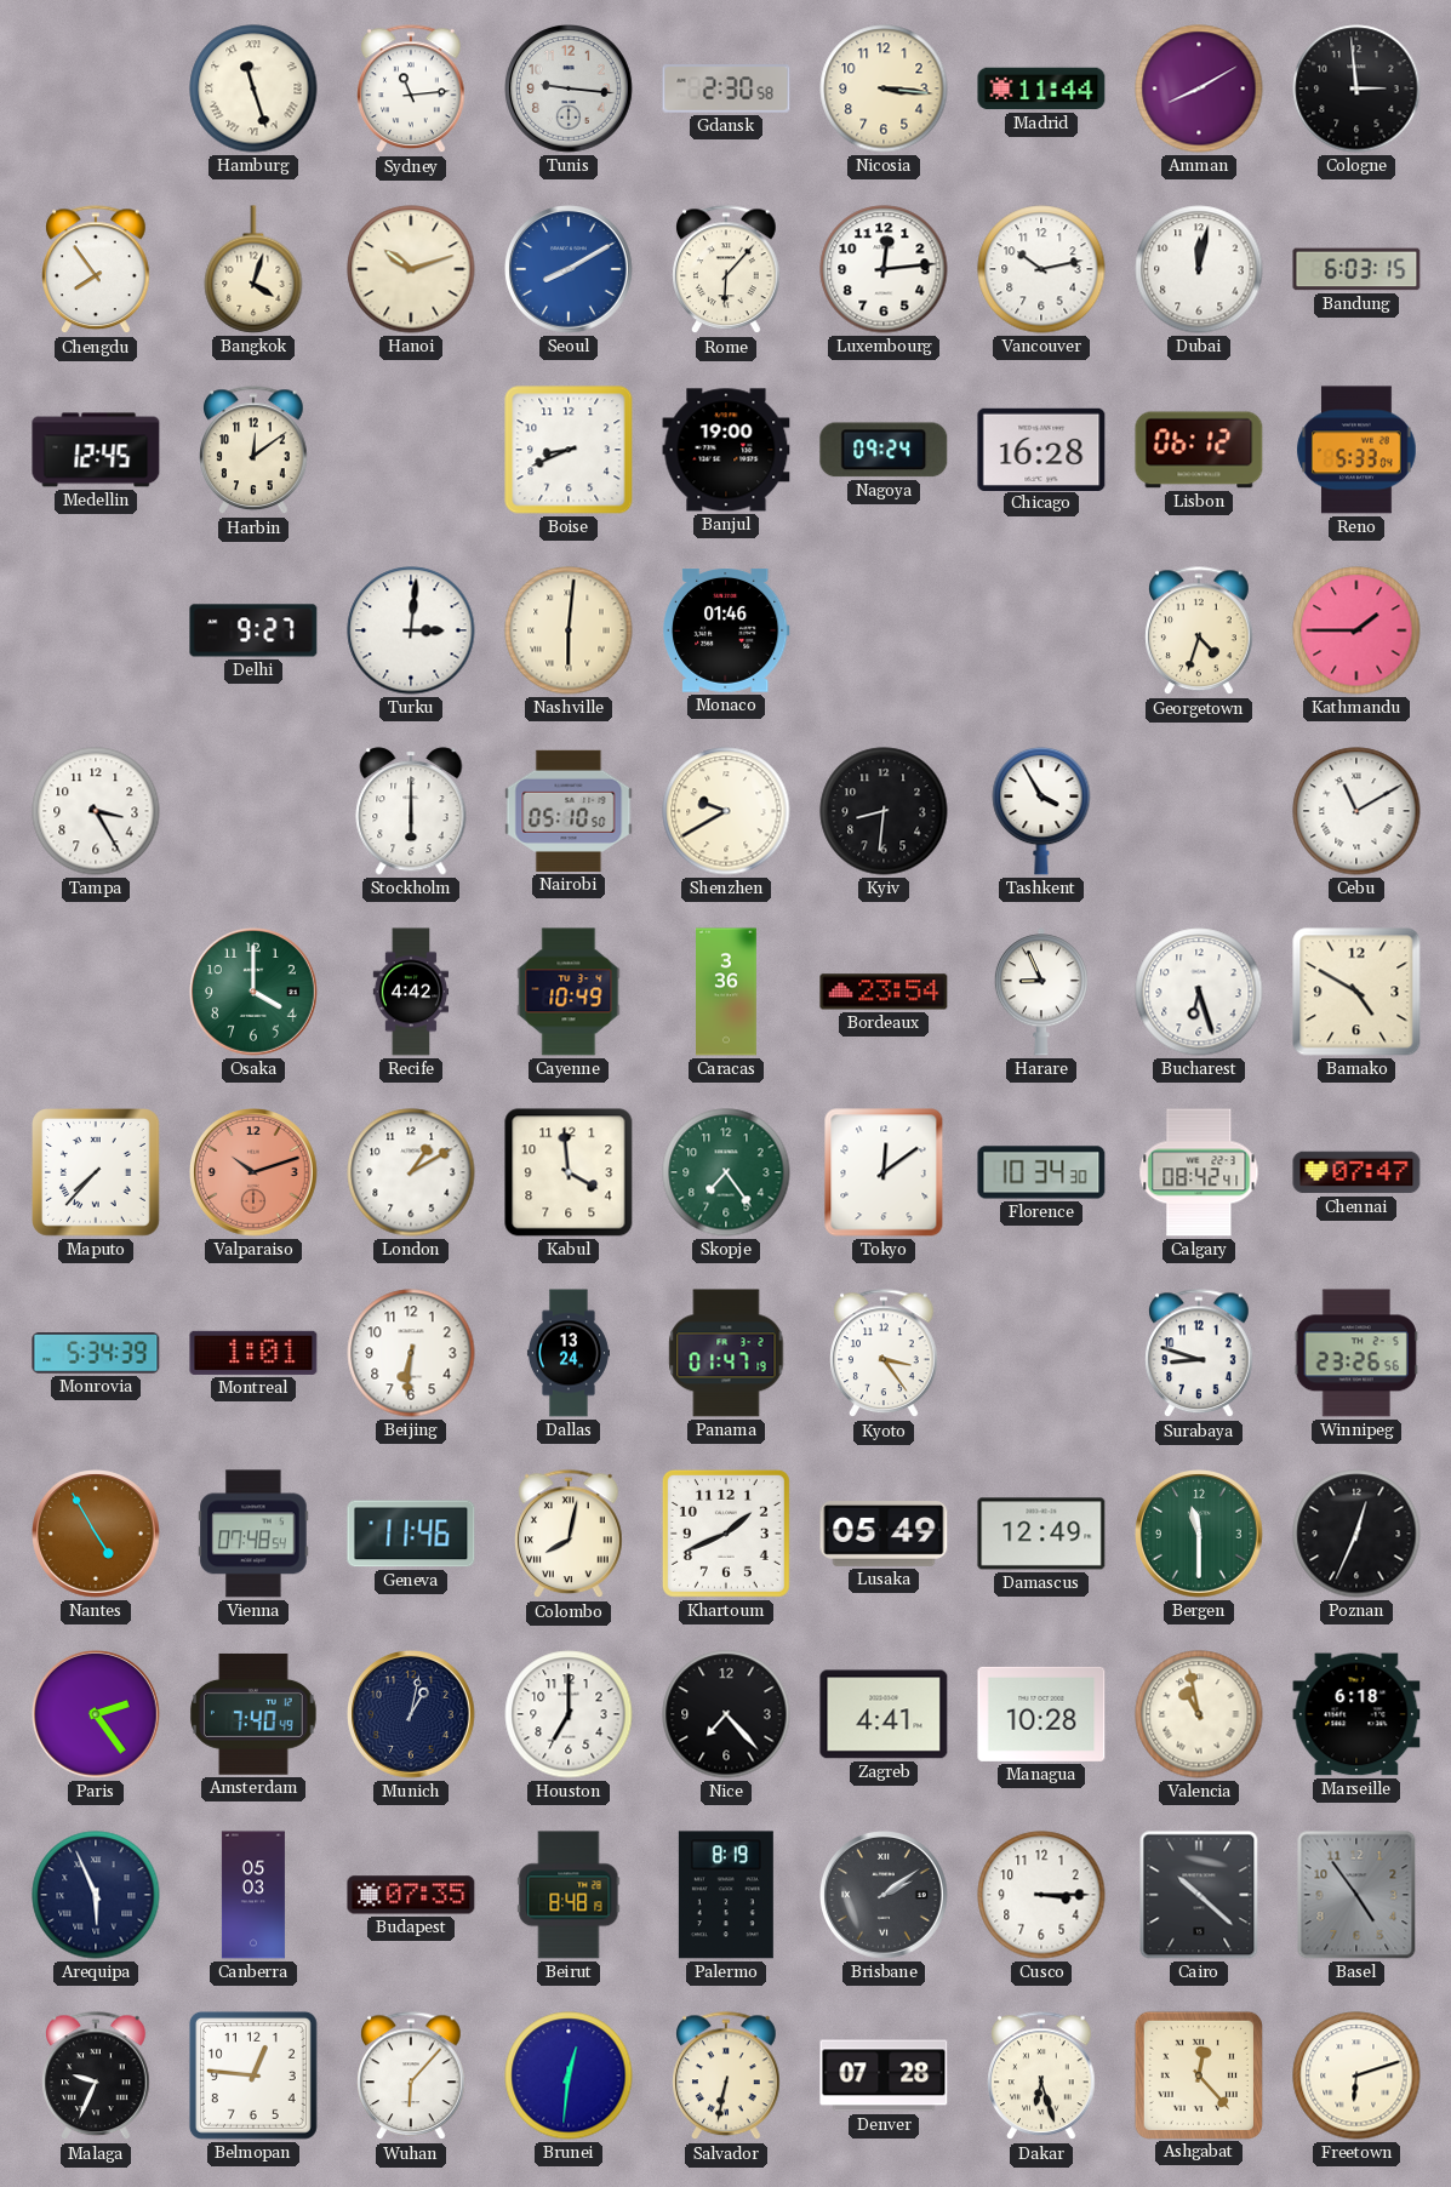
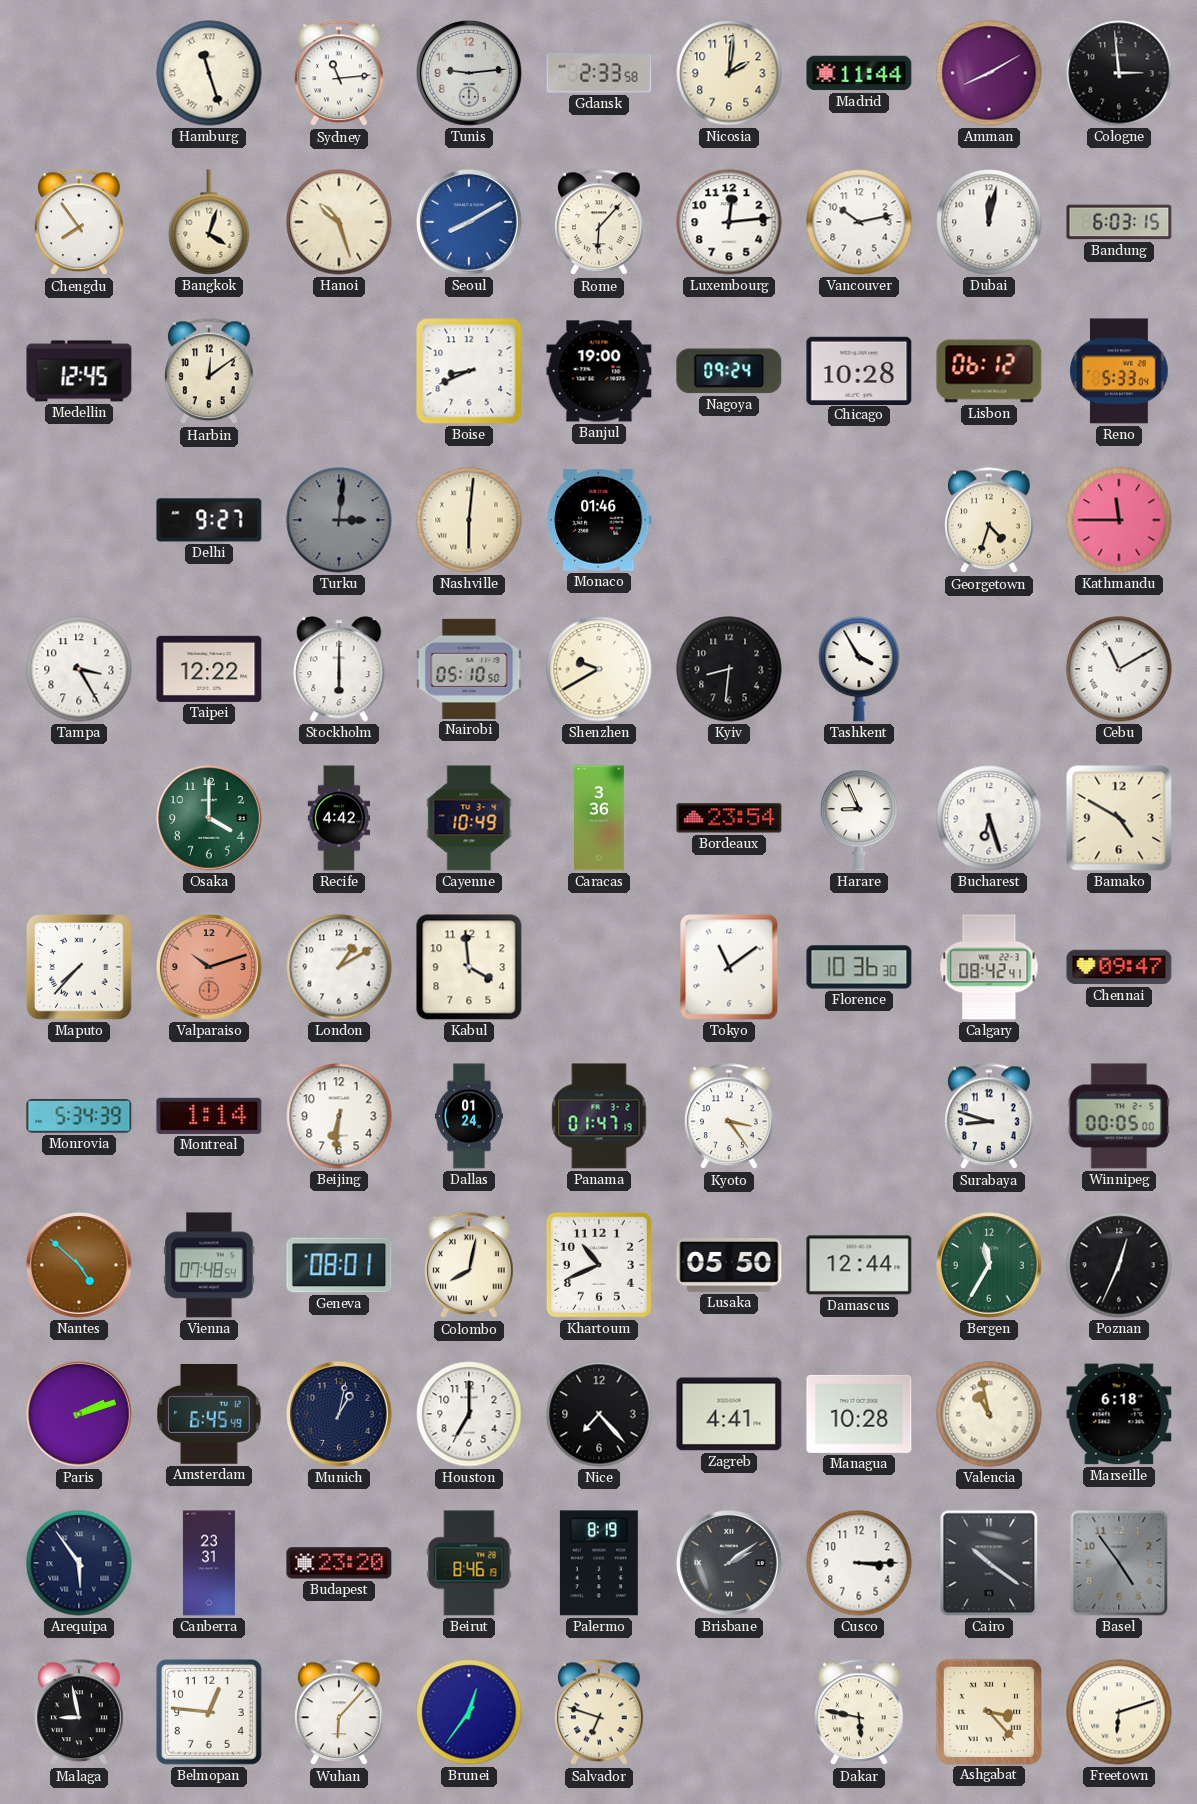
Tunis: 9:16 -> 9:14
Gdansk: 2:30 -> 2:33
Nicosia: 3:16 -> 2:01
Hanoi: 10:12 -> 10:27
Chicago: 16:28 -> 10:28
Turku dial: white -> grey
Kathmandu: 1:45 -> 11:45
Taipei: none -> 12:22
Skopje: 7:24 -> none
Tokyo: 12:09 -> 11:09
Florence: 10:34 -> 10:36
Chennai: 07:47 -> 09:47
Montreal: 1:01 -> 1:14
Dallas: 13:24 -> 01:24
Winnipeg: 23:26 -> 00:05
Nantes: 4:55 -> 4:52
Geneva: 11:46 -> 08:01
Khartoum: 1:41 -> 10:41
Lusaka: 05:49 -> 05:50
Damascus: 12:49 -> 12:44
Bergen: 11:30 -> 11:35
Paris: 2:24 -> 2:12
Amsterdam: 7:40 -> 6:45
Arequipa: 5:56 -> 5:54
Canberra: 05:03 -> 23:31
Budapest: 07:35 -> 23:20
Beirut: 8:48 -> 8:46
Cairo: 10:22 -> 10:21
Malaga: 9:34 -> 8:58
Brunei: 12:31 -> 12:36
Salvador: 6:32 -> 6:48
Denver: 07:28 -> none
Dakar: 6:27 -> 5:47
Ashgabat: 12:23 -> 3:23
